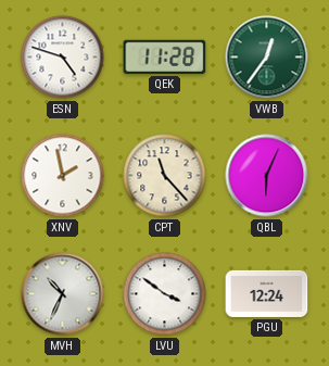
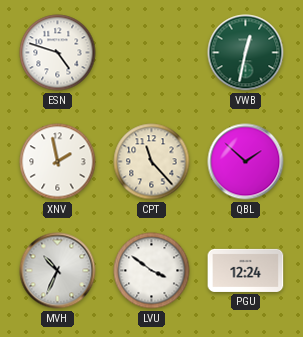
QEK: 11:28 -> none
VWB: 12:36 -> 12:32
QBL: 6:04 -> 1:52
